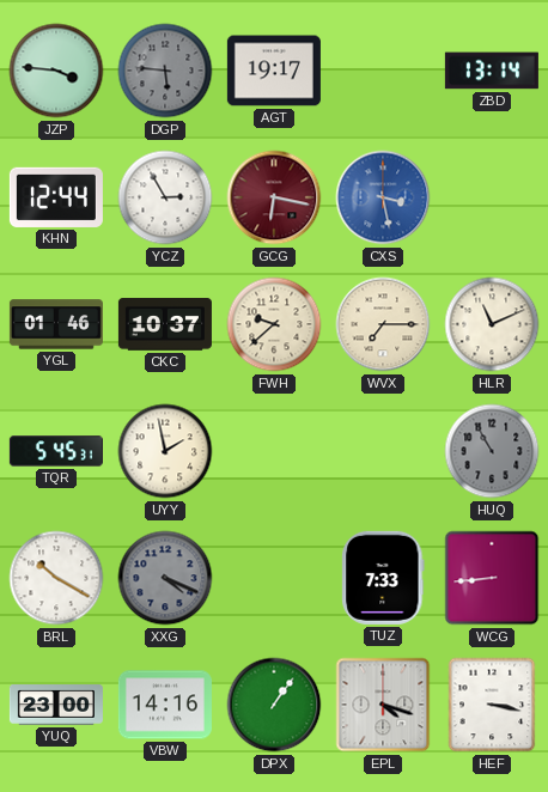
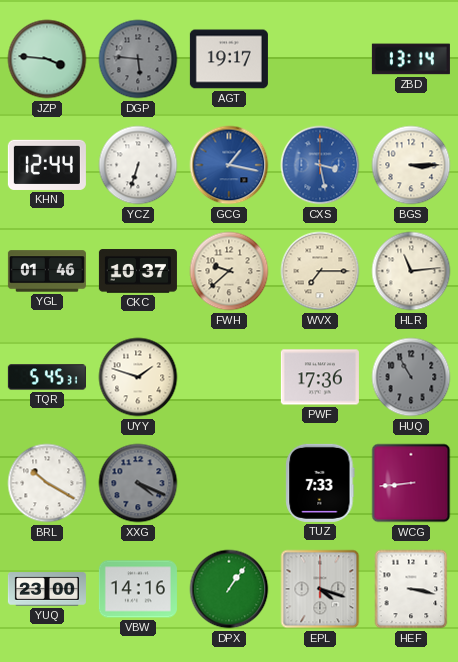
YCZ: 2:55 -> 6:33
GCG: 6:17 -> 1:17
GCG dial: burgundy -> blue
BGS: none -> 3:15
HLR: 11:11 -> 11:14
UYY: 1:58 -> 1:48
PWF: none -> 17:36
